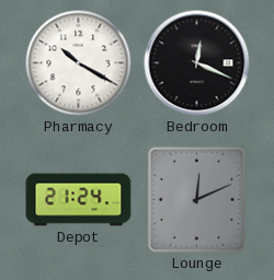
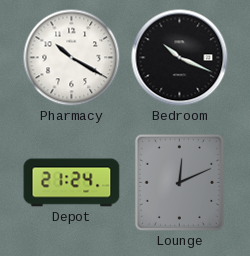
Bedroom: 12:19 -> 10:19
